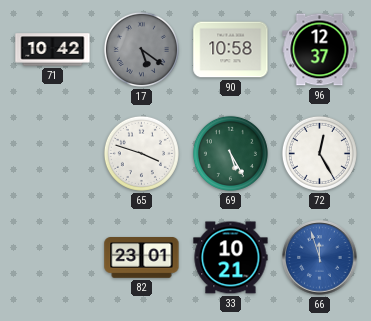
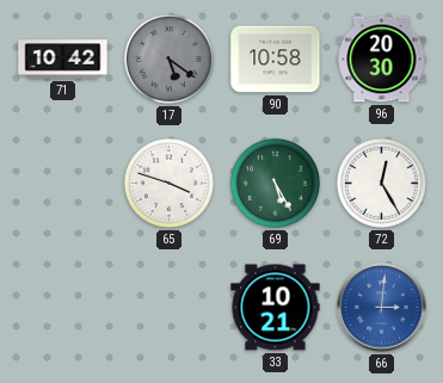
96: 12:37 -> 20:30
82: 23:01 -> none
66: 11:57 -> 3:01
